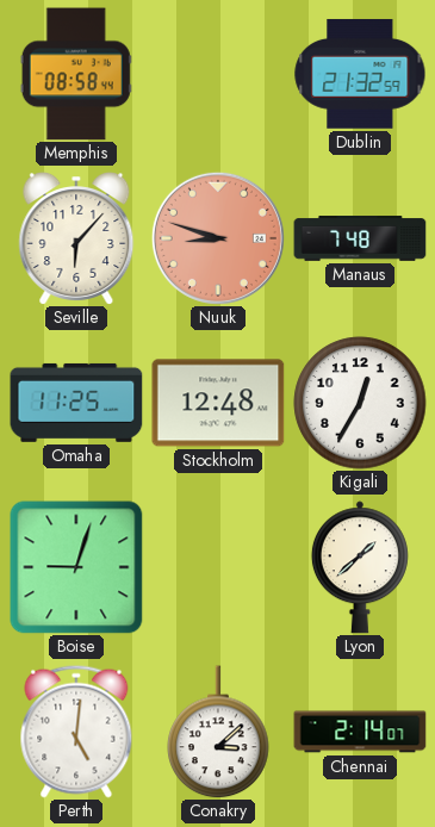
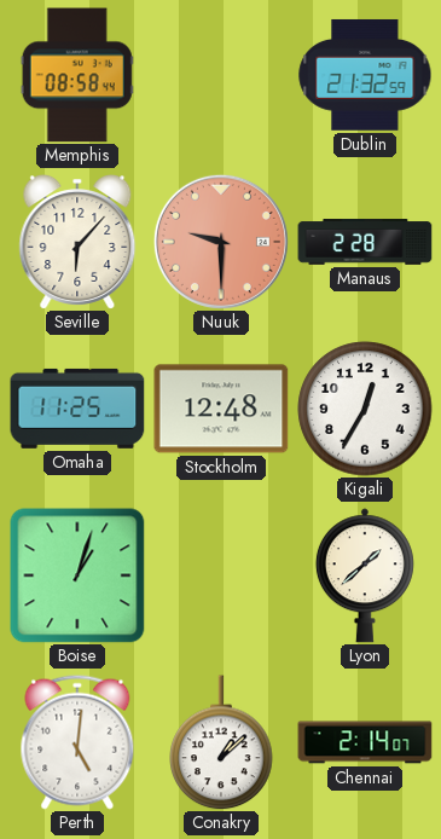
Nuuk: 8:48 -> 9:30
Manaus: 7:48 -> 2:28
Boise: 9:03 -> 1:03
Conakry: 3:08 -> 1:08
